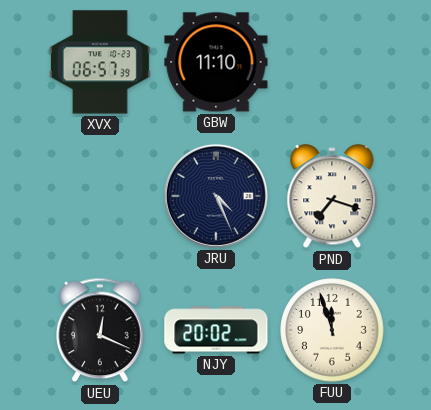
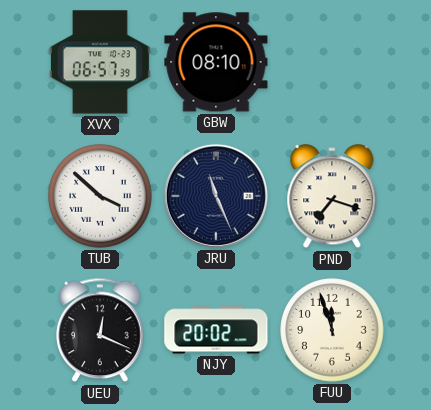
GBW: 11:10 -> 08:10
TUB: none -> 3:52
JRU: 4:26 -> 11:26
